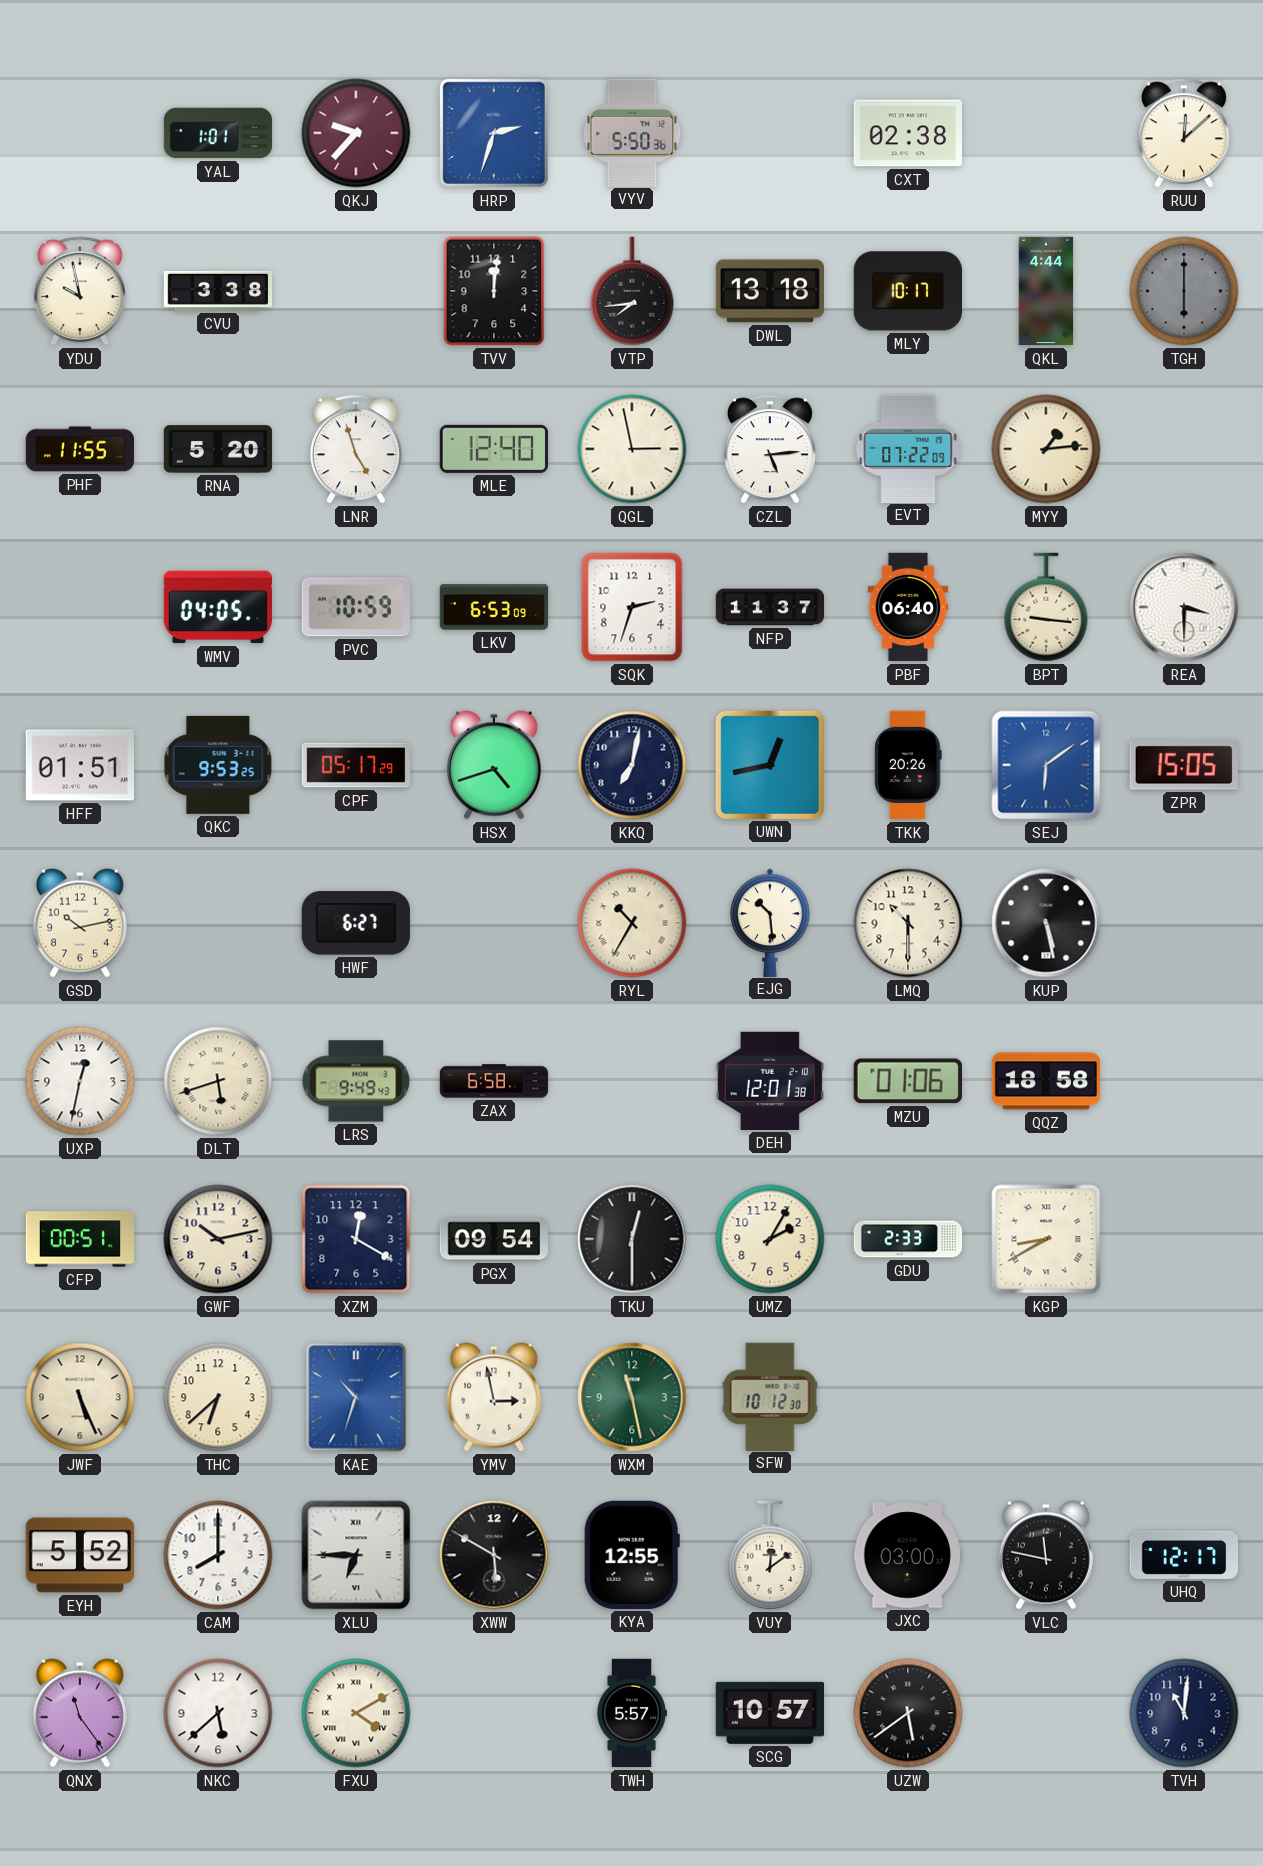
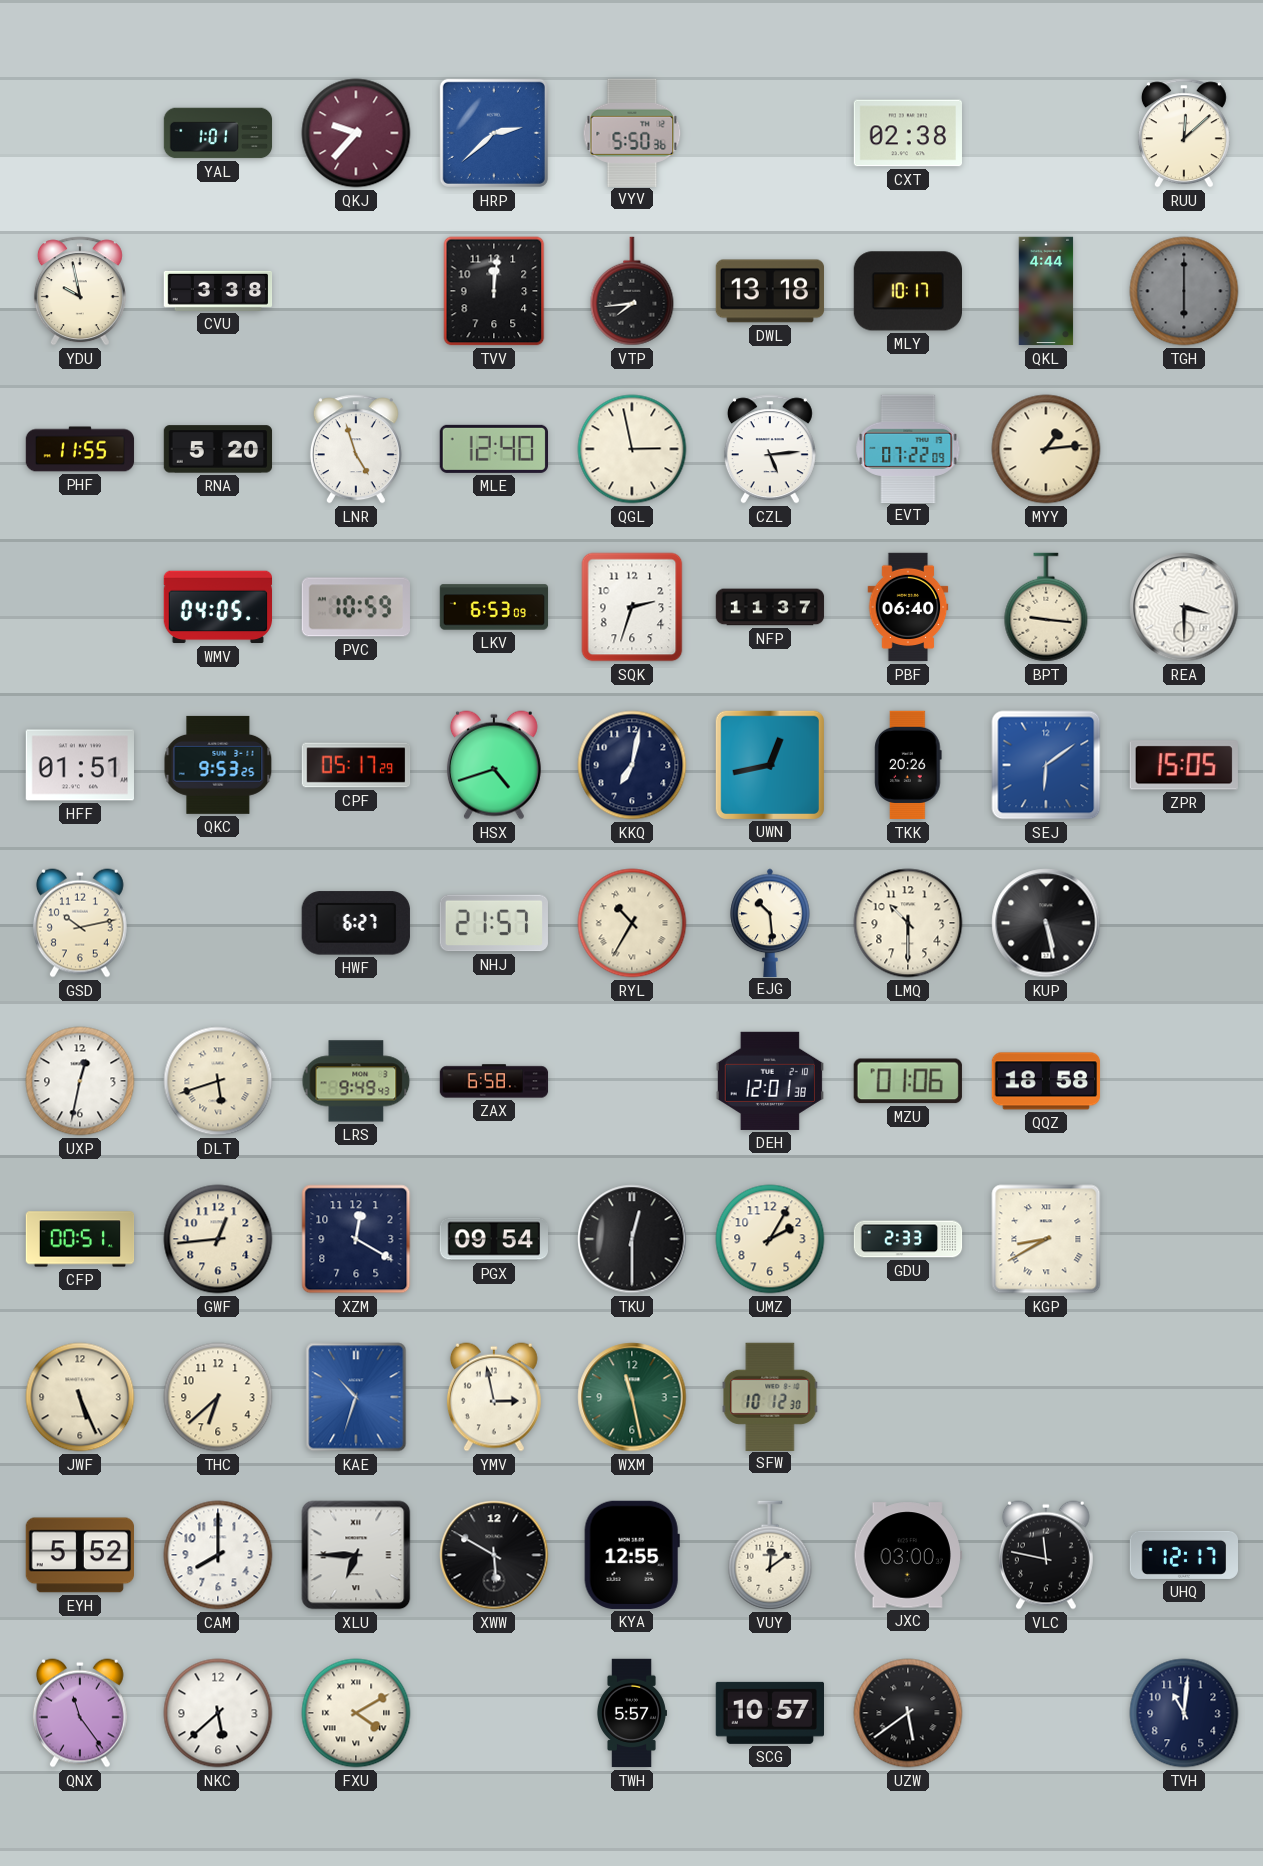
HRP: 2:33 -> 2:38
NHJ: none -> 21:57
GWF: 10:13 -> 12:44
